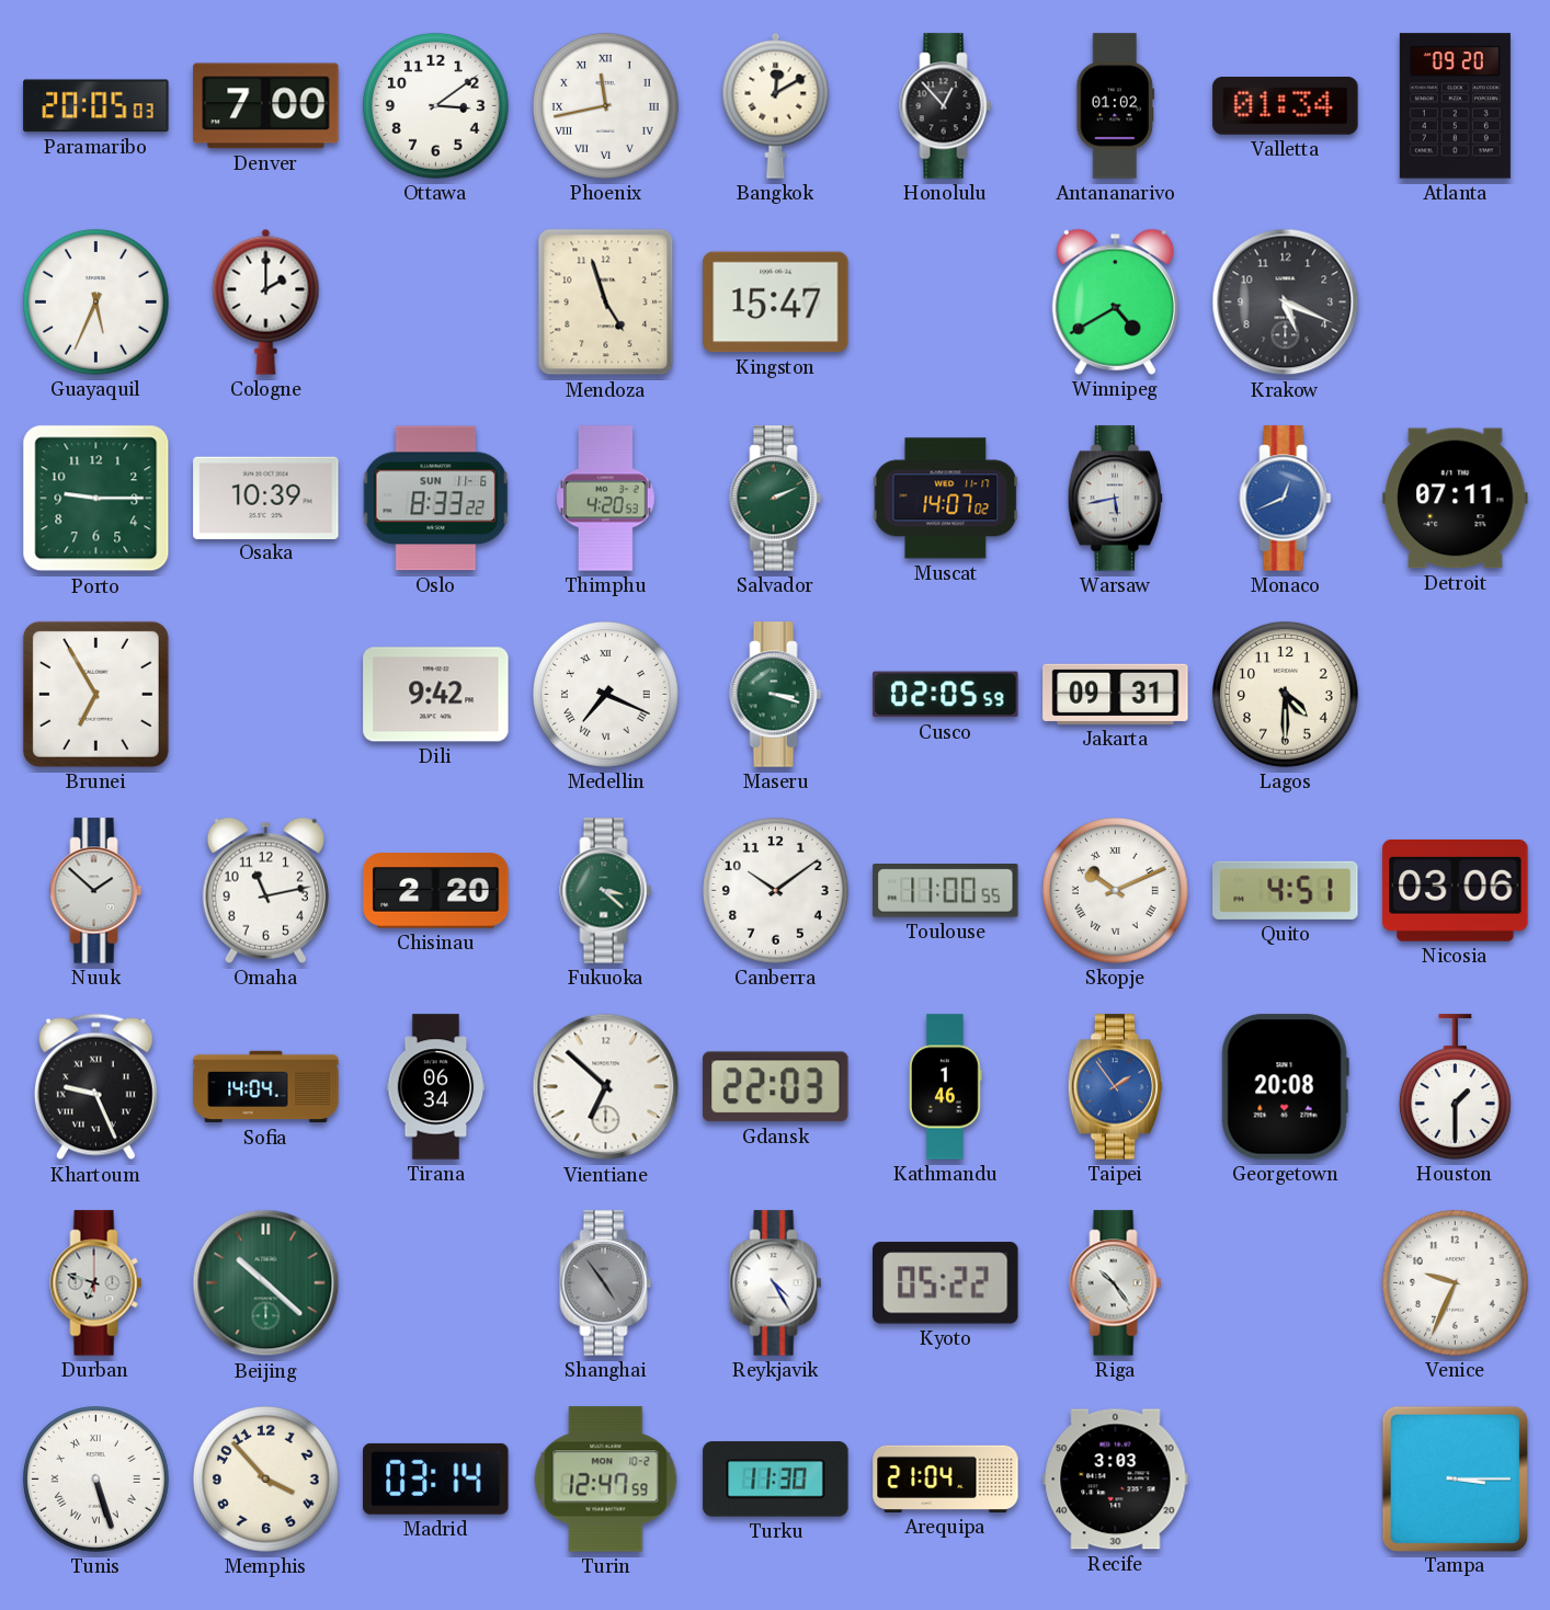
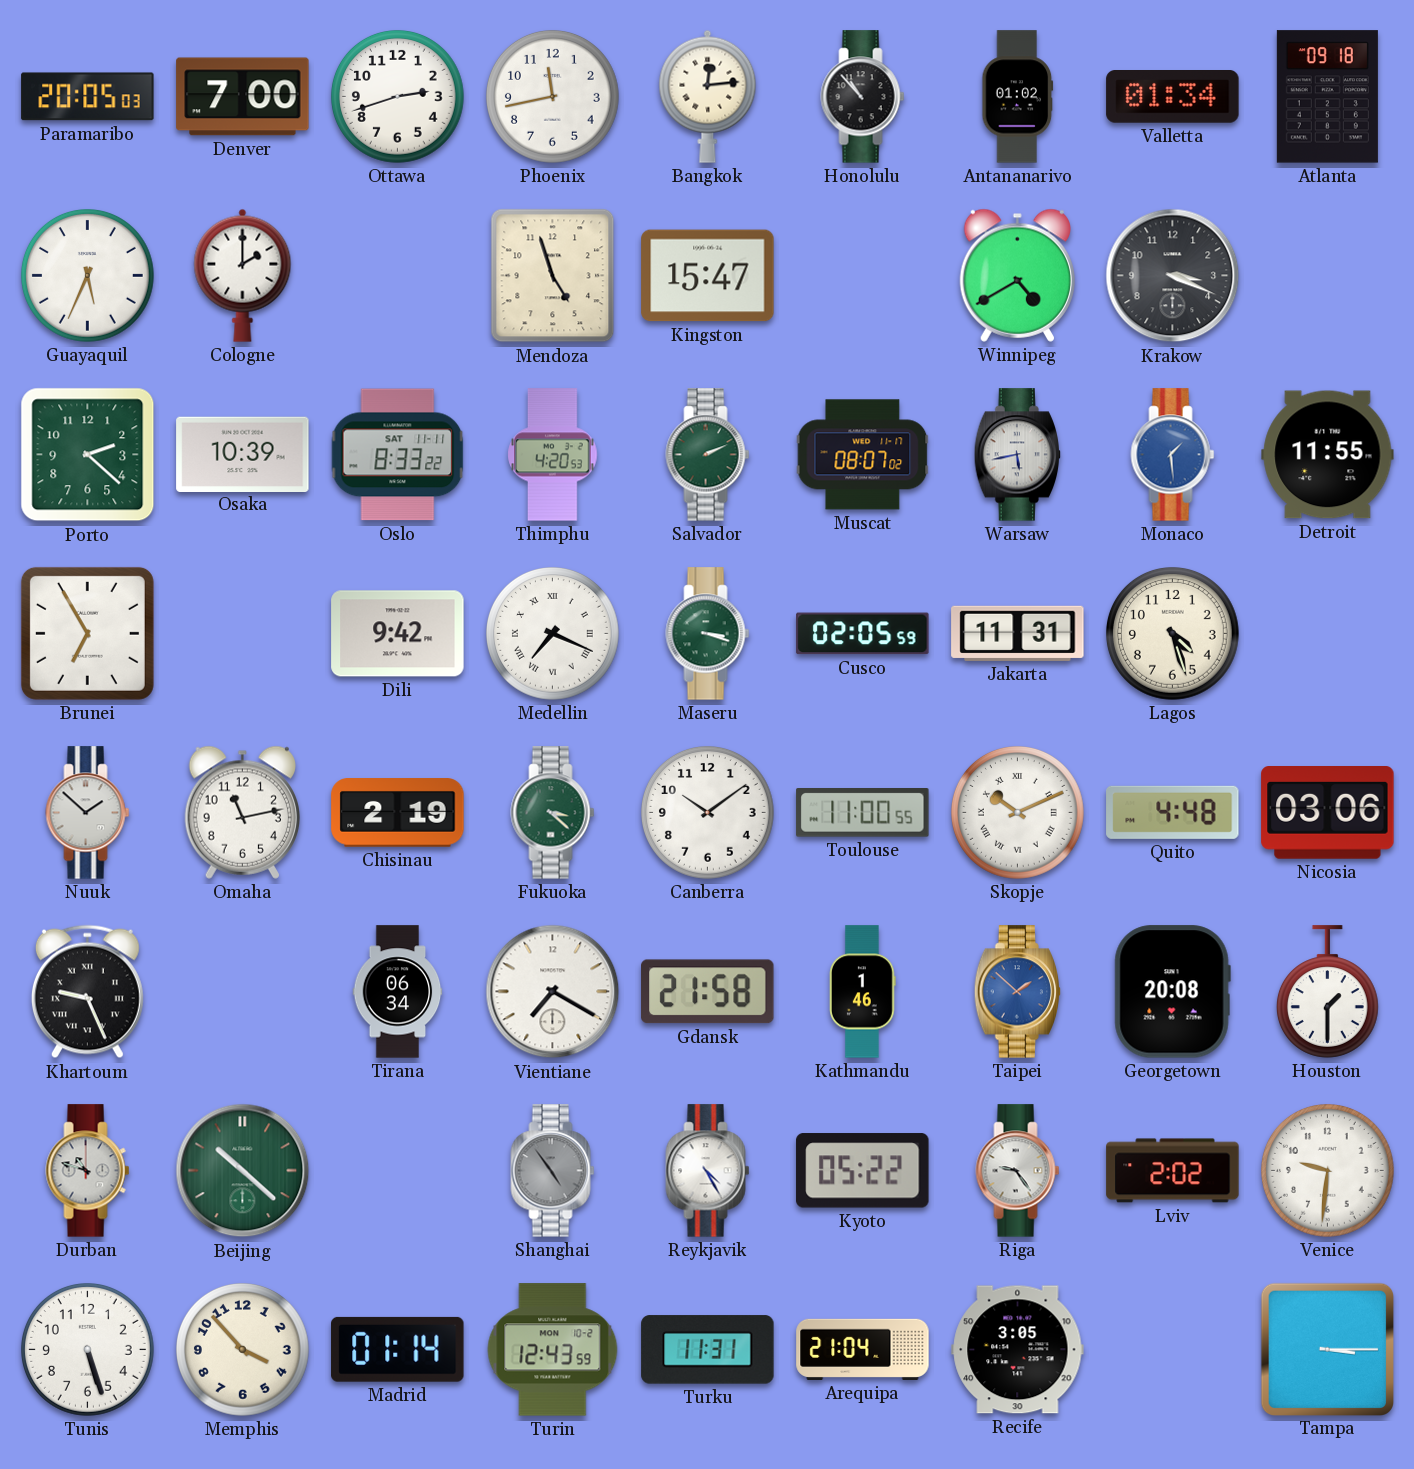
Ottawa: 3:09 -> 2:42
Phoenix numerals: Roman -> Arabic
Bangkok: 12:10 -> 12:14
Honolulu: 12:53 -> 10:53
Atlanta: 09:20 -> 09:18
Krakow: 5:19 -> 3:19
Porto: 9:15 -> 2:22
Oslo date: SUN 11-6 -> SAT 11-11
Muscat: 14:07 -> 08:07
Monaco: 12:41 -> 1:29
Detroit: 07:11 -> 11:55
Jakarta: 09:31 -> 11:31
Lagos: 4:30 -> 4:27
Chisinau: 2:20 -> 2:19
Quito: 4:51 -> 4:48
Sofia: 14:04 -> none
Vientiane: 6:52 -> 7:20
Gdansk: 22:03 -> 21:58
Taipei: 1:54 -> 1:52
Durban: 6:48 -> 10:48
Riga: 10:24 -> 9:24
Lviv: none -> 2:02
Venice: 9:34 -> 9:31
Tunis numerals: Roman -> Arabic
Madrid: 03:14 -> 01:14
Turin: 12:47 -> 12:43
Turku: 11:30 -> 11:31
Recife: 3:03 -> 3:05
